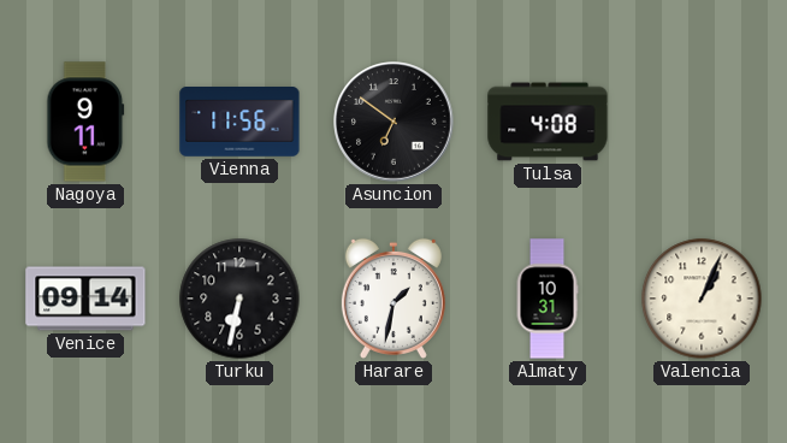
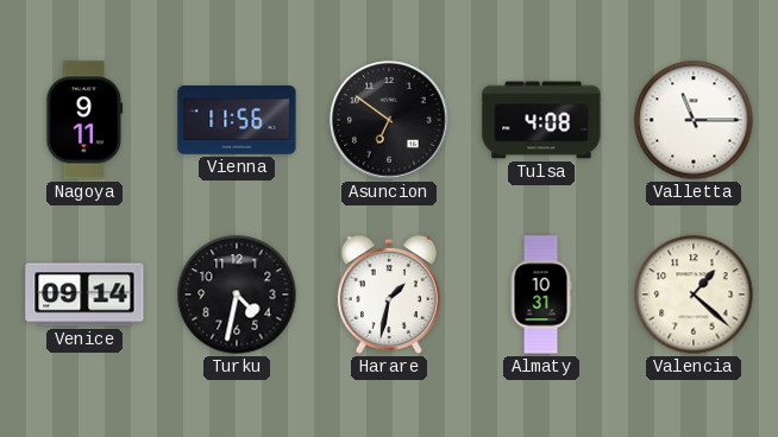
Valletta: none -> 11:15
Turku: 6:32 -> 4:32
Valencia: 1:04 -> 1:22
